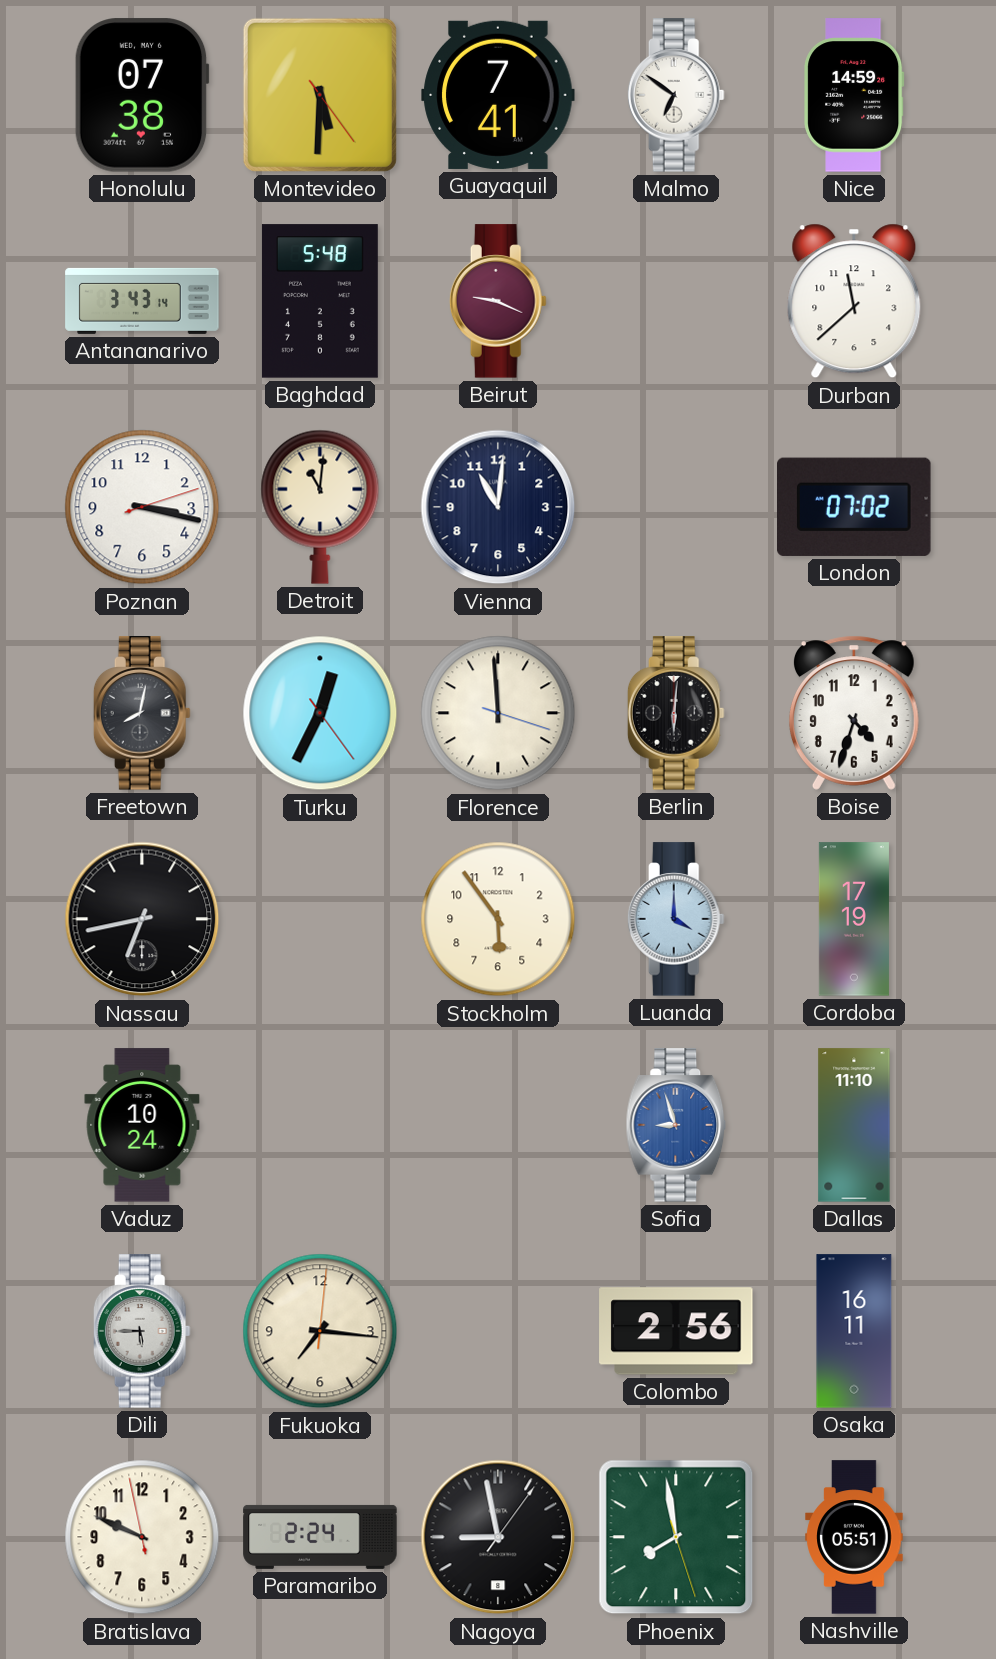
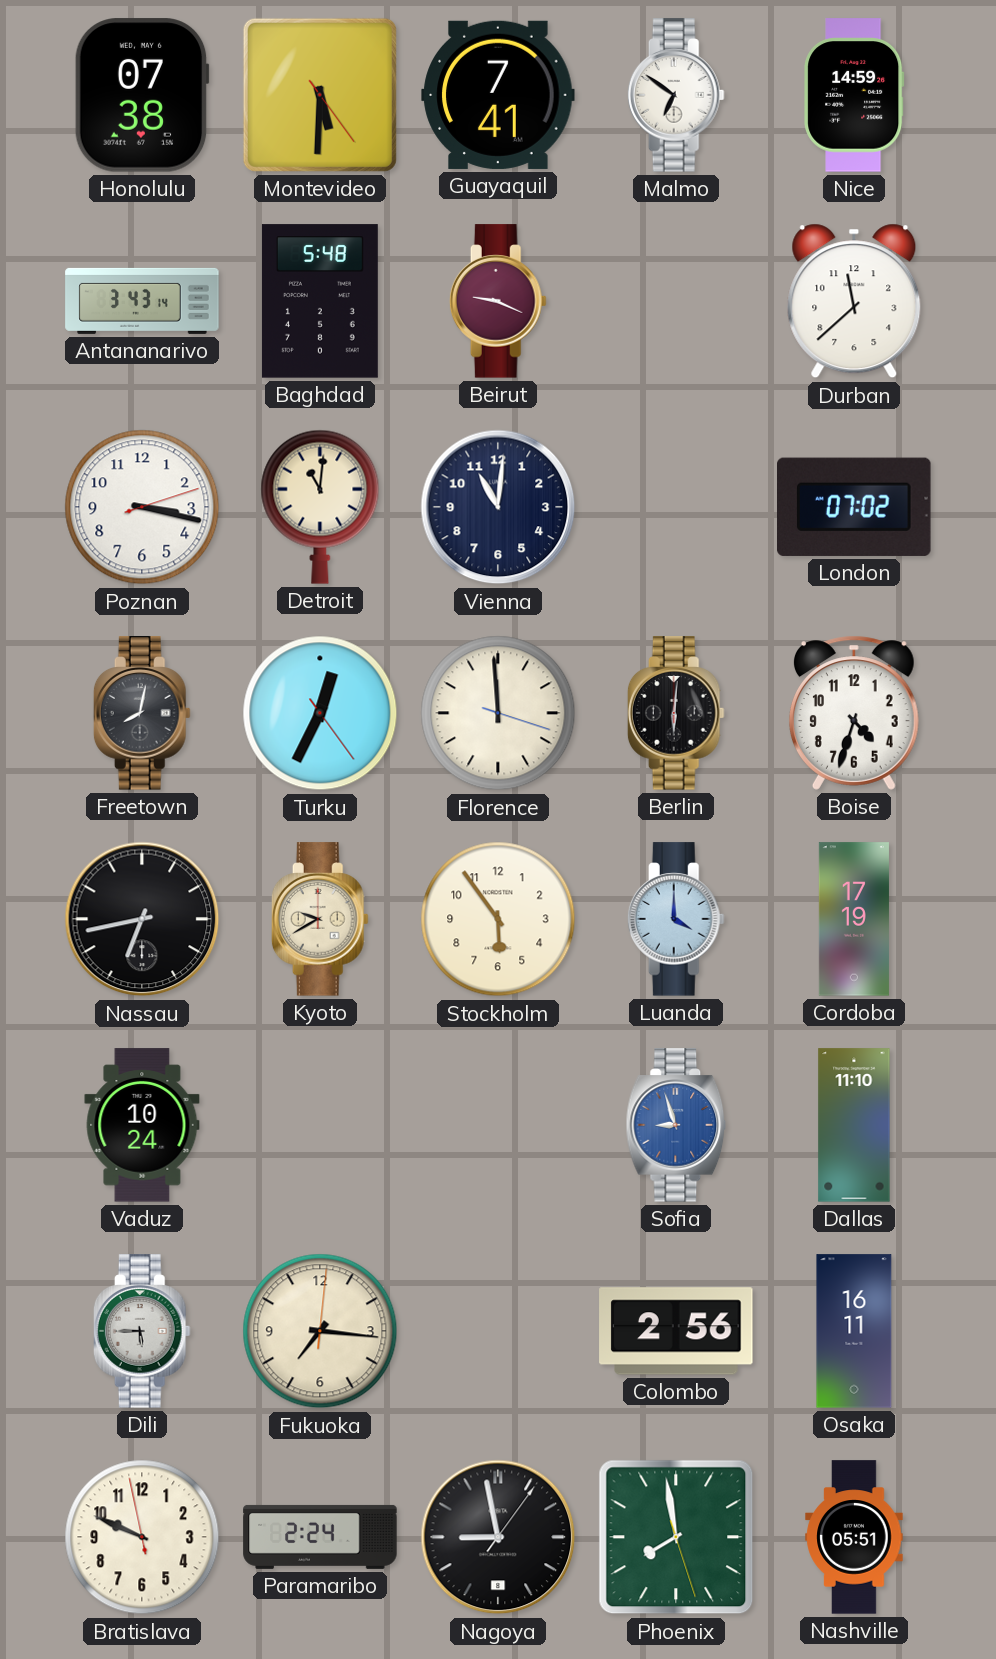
Kyoto: none -> 9:40
